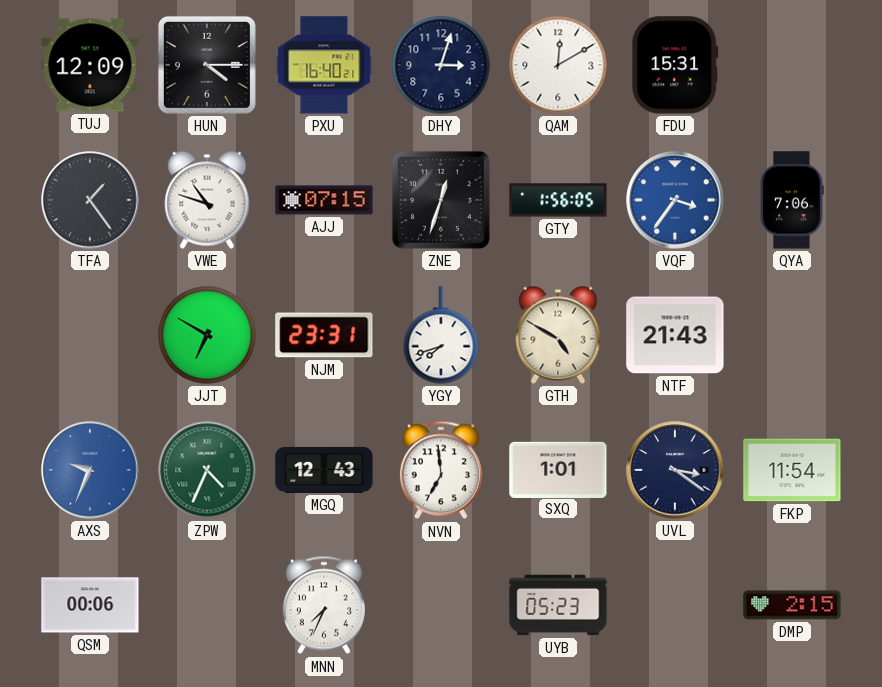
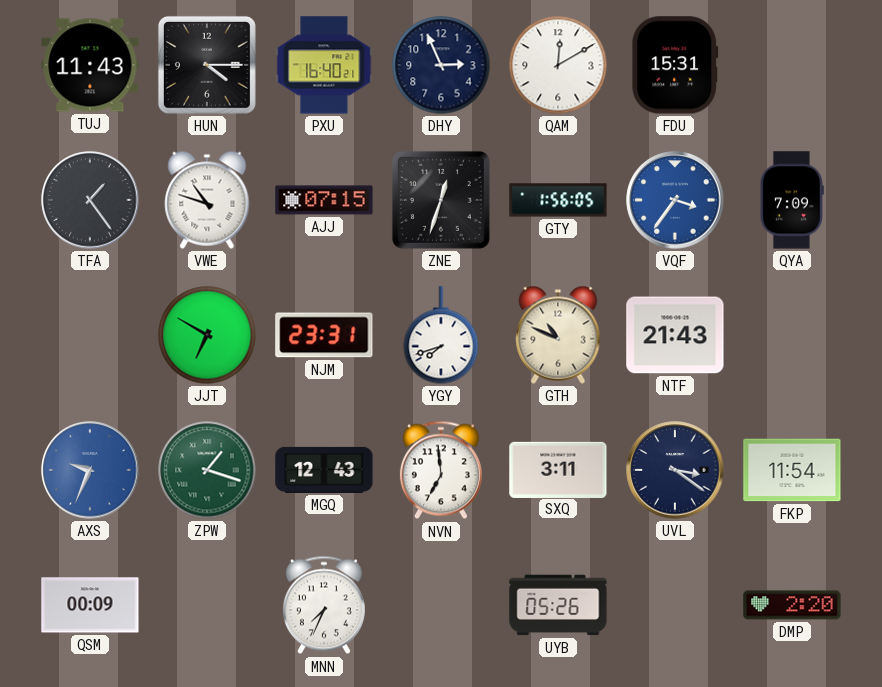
TUJ: 12:09 -> 11:43
DHY: 3:03 -> 2:56
QYA: 7:06 -> 7:09
GTH: 4:50 -> 10:49
ZPW: 4:34 -> 1:18
SXQ: 1:01 -> 3:11
QSM: 00:06 -> 00:09
UYB: 05:23 -> 05:26
DMP: 2:15 -> 2:20
